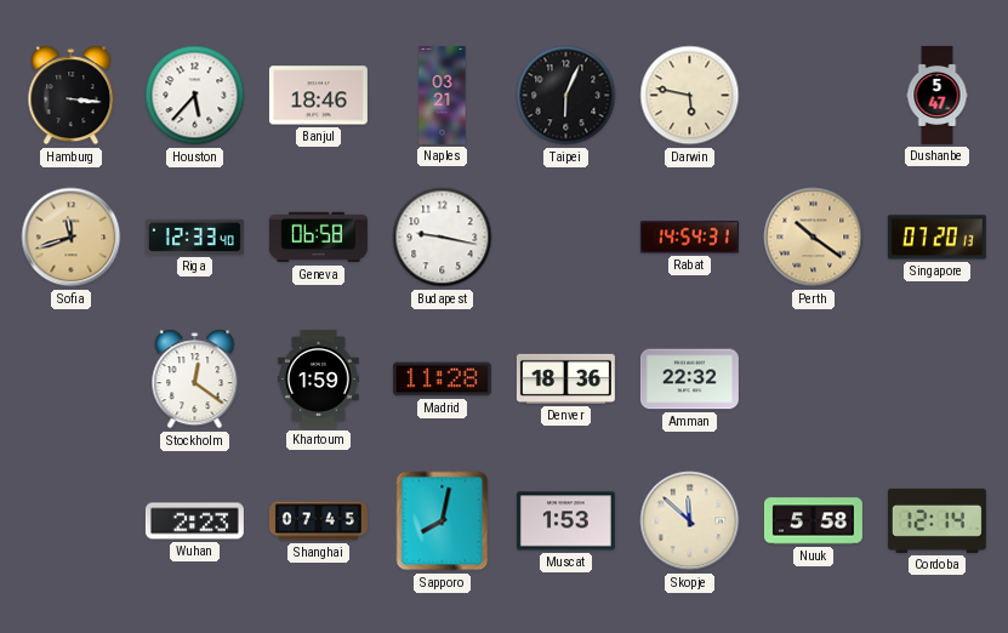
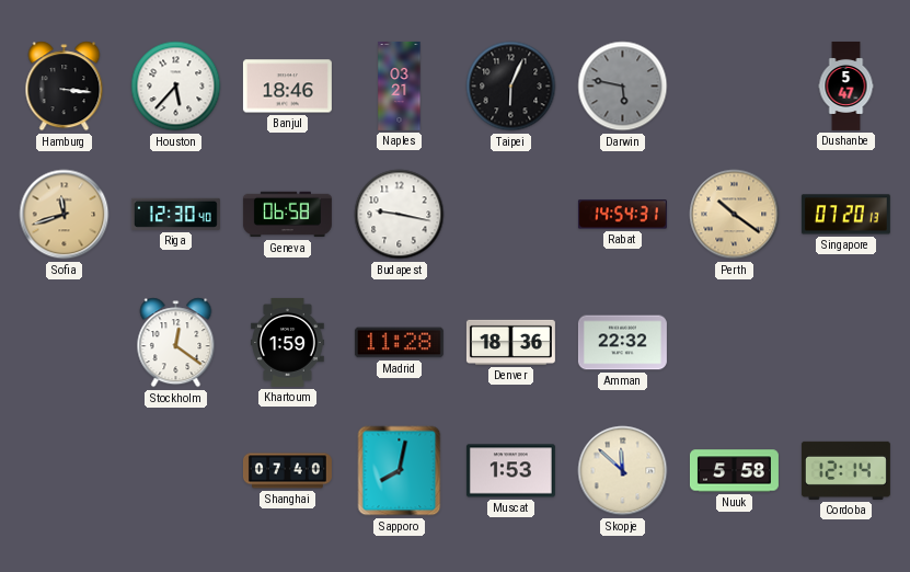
Darwin dial: cream -> grey
Riga: 12:33 -> 12:30
Wuhan: 2:23 -> none
Shanghai: 07:45 -> 07:40
